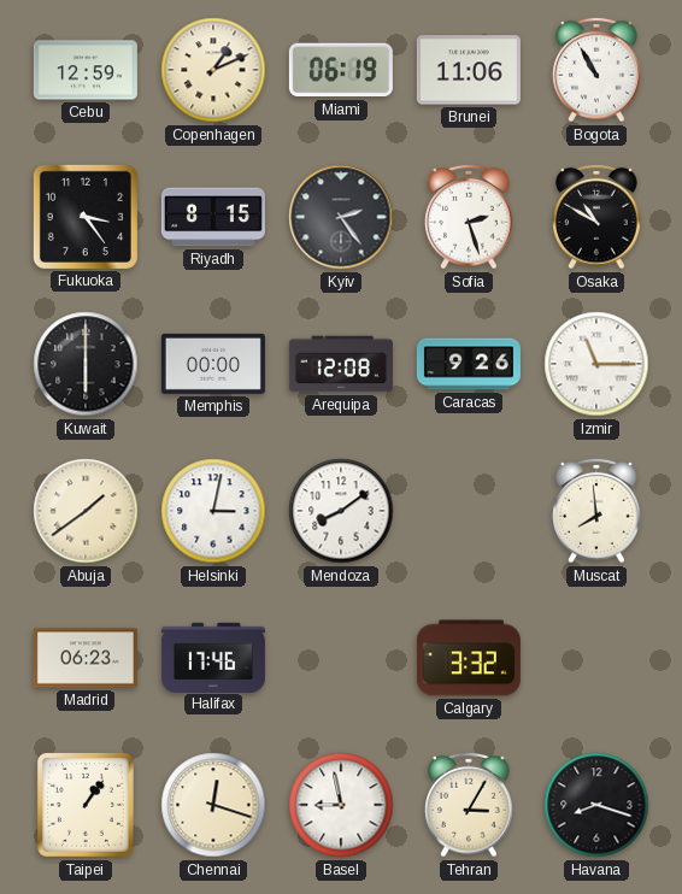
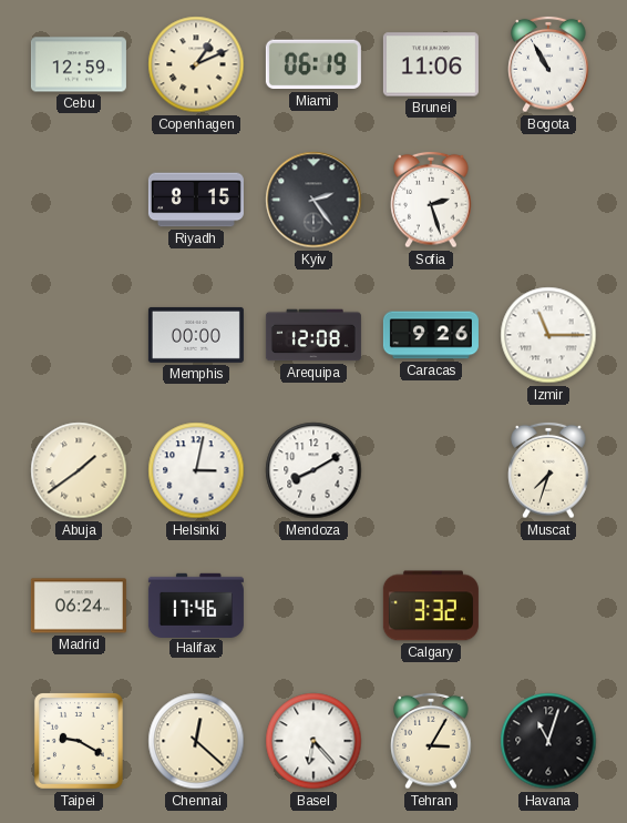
Fukuoka: 3:24 -> none
Osaka: 10:50 -> none
Kuwait: 6:00 -> none
Mendoza: 8:09 -> 8:10
Muscat: 7:59 -> 7:33
Madrid: 06:23 -> 06:24
Taipei: 1:06 -> 9:20
Chennai: 12:18 -> 12:22
Basel: 8:58 -> 6:23
Havana: 8:18 -> 11:03
